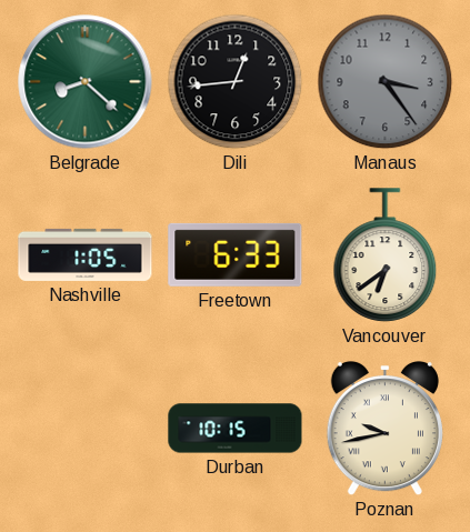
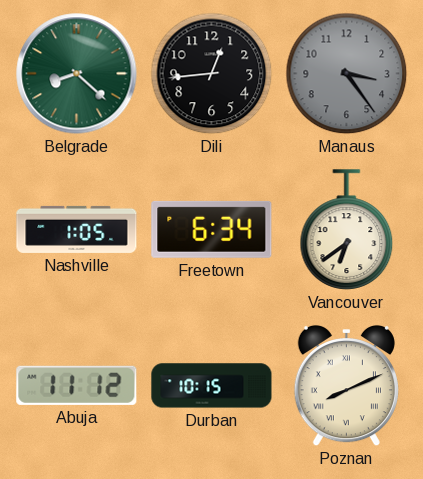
Freetown: 6:33 -> 6:34
Abuja: none -> 11:12
Poznan: 9:43 -> 8:11
